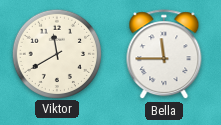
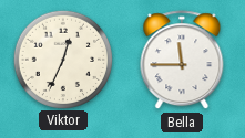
Viktor: 11:40 -> 12:34
